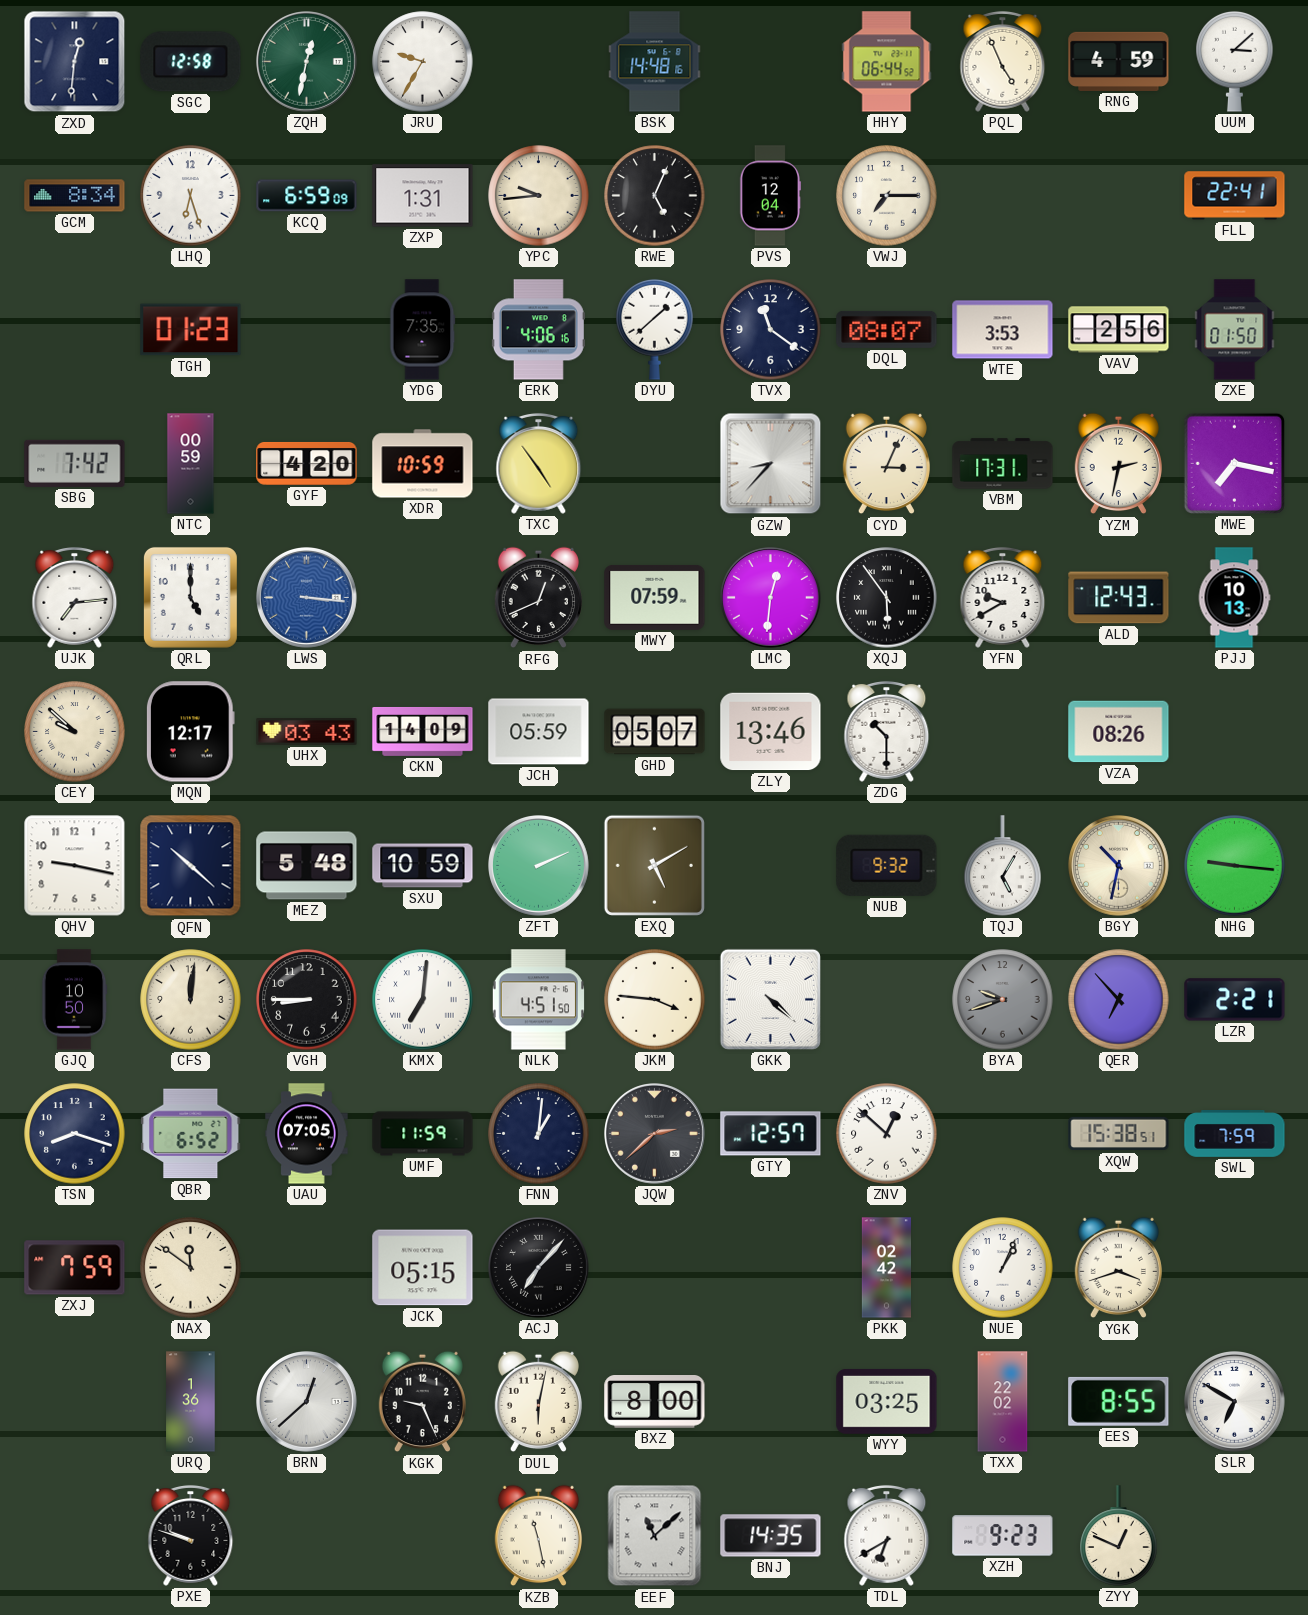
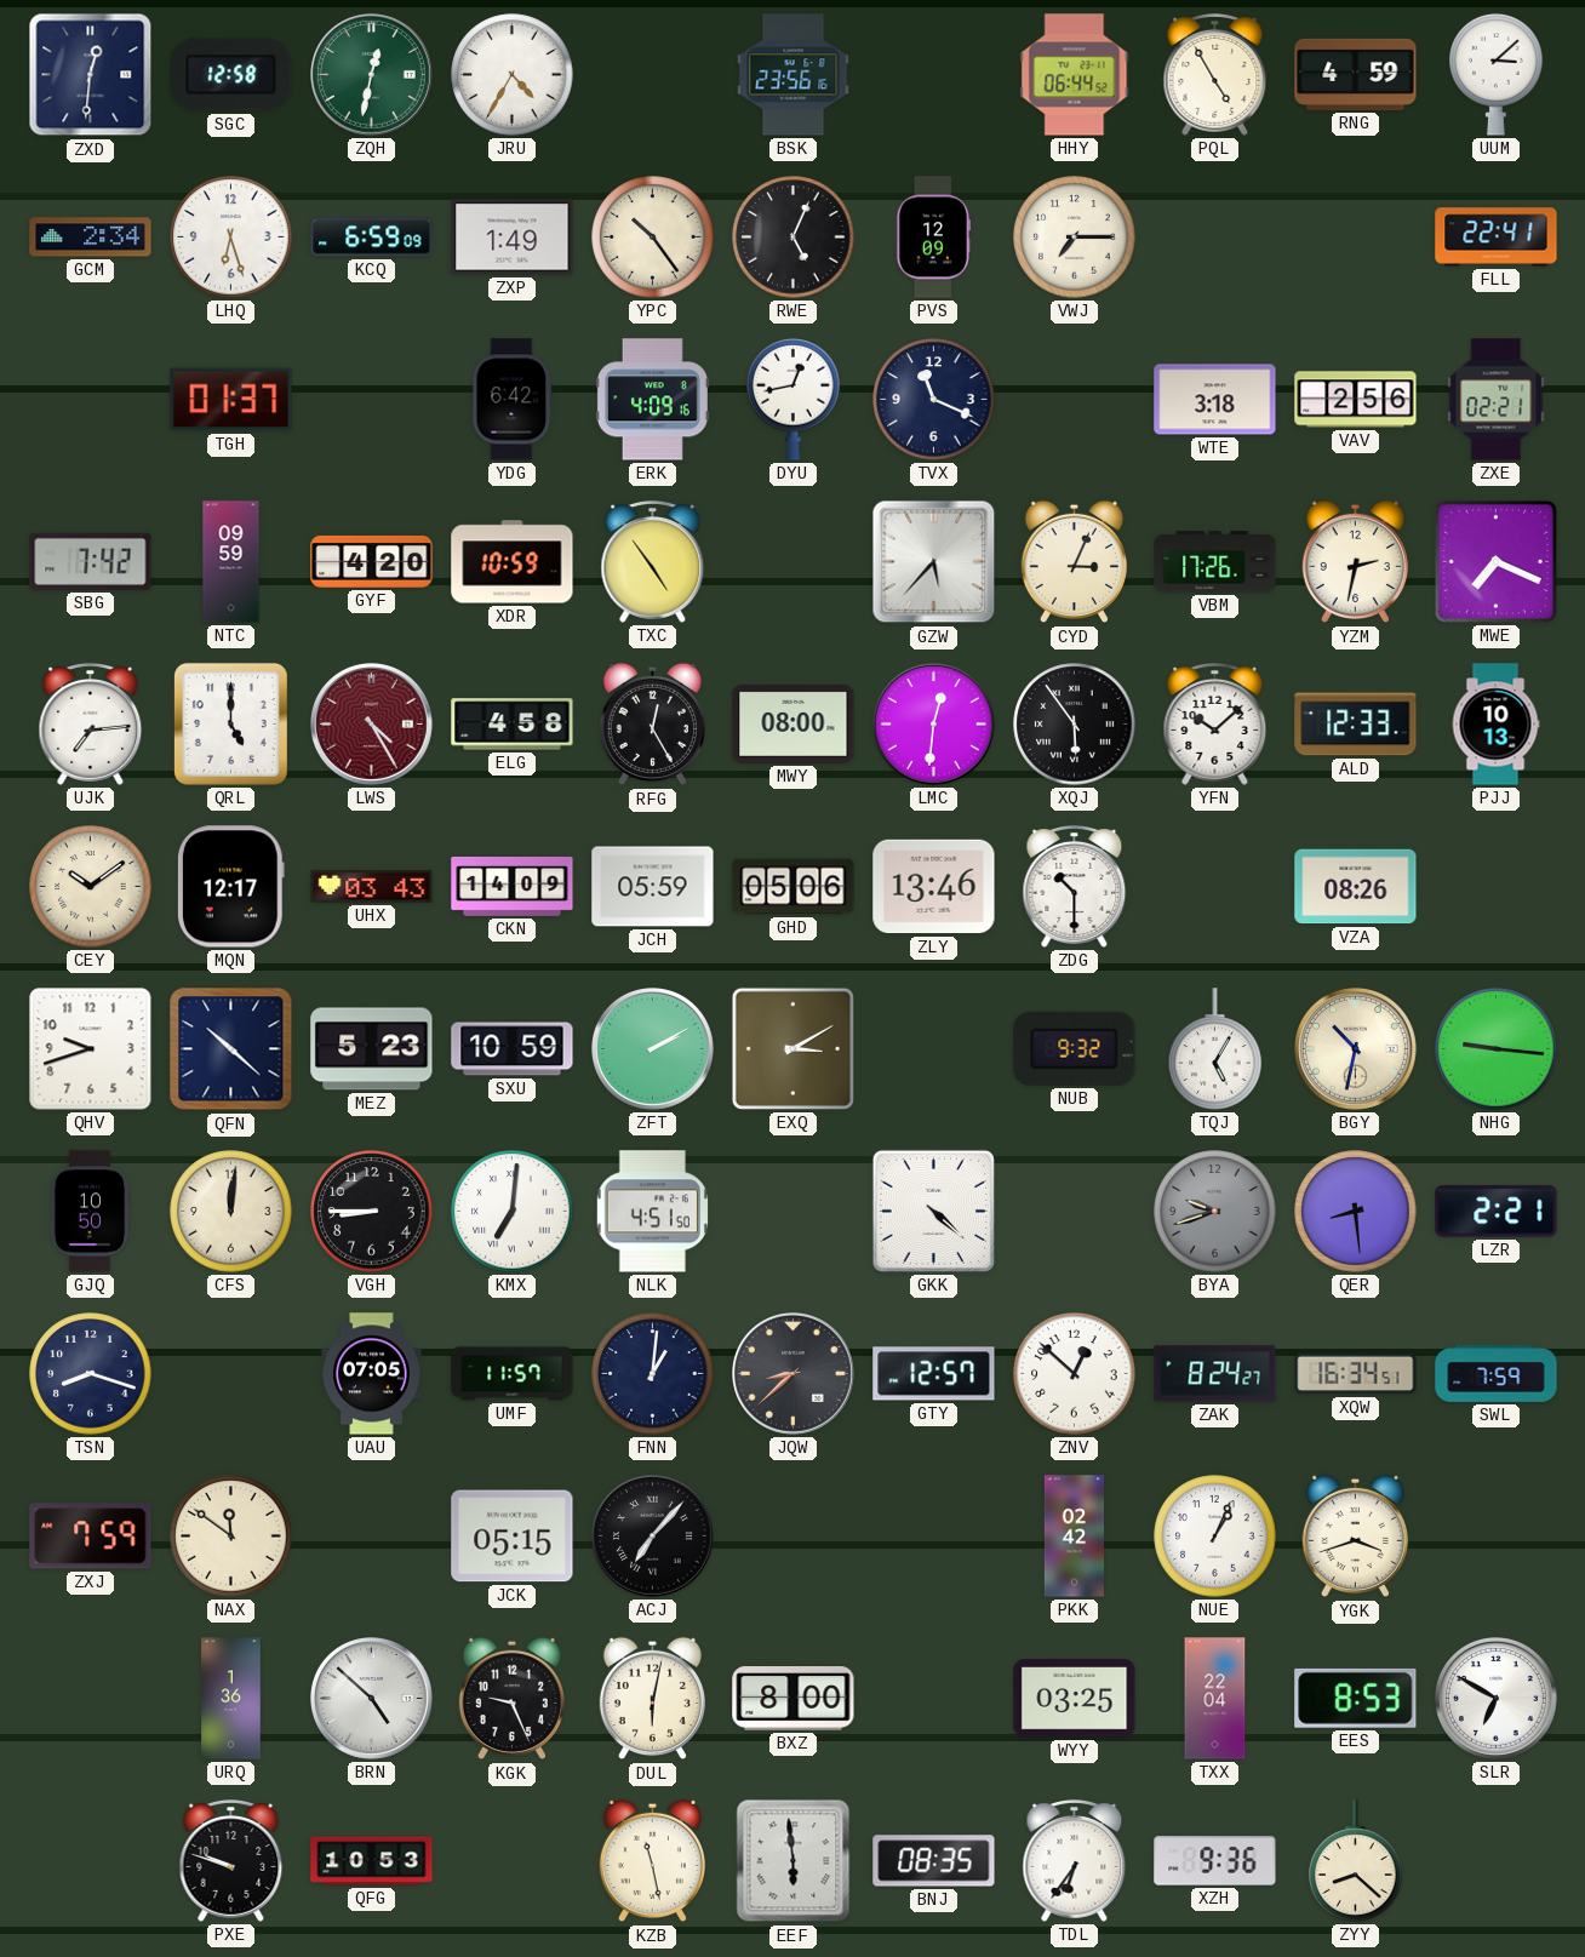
JRU: 9:35 -> 4:35
BSK: 14:48 -> 23:56
PQL: 4:56 -> 4:55
GCM: 8:34 -> 2:34
ZXP: 1:31 -> 1:49
YPC: 9:44 -> 10:24
PVS: 12:04 -> 12:09
TGH: 01:23 -> 01:37
YDG: 7:35 -> 6:42
ERK: 4:06 -> 4:09
DYU: 1:38 -> 12:43
TVX: 11:21 -> 11:19
DQL: 08:07 -> none
WTE: 3:53 -> 3:18
ZXE: 01:50 -> 02:21
NTC: 00:59 -> 09:59
GZW: 8:37 -> 5:37
VBM: 17:31 -> 17:26
MWE: 7:17 -> 7:19
LWS: 3:16 -> 4:25
LWS dial: blue -> burgundy
ELG: none -> 4:58
RFG: 12:41 -> 12:25
MWY: 07:59 -> 08:00
YFN: 9:40 -> 10:08
ALD: 12:43 -> 12:33
CEY: 9:52 -> 10:09
GHD: 05:07 -> 05:06
QHV: 9:17 -> 9:42
MEZ: 5:48 -> 5:23
ZFT: 2:11 -> 2:10
EXQ: 5:10 -> 3:10
JKM: 3:46 -> none
QER: 6:53 -> 8:29
QBR: 6:52 -> none
UMF: 11:59 -> 11:57
JQW: 2:38 -> 8:38
ZAK: none -> 8:24
XQW: 15:38 -> 16:34
BRN: 12:38 -> 4:52
TXX: 22:02 -> 22:04
EES: 8:55 -> 8:53
QFG: none -> 10:53
EEF: 11:08 -> 5:59
BNJ: 14:35 -> 08:35
TDL: 6:40 -> 6:36
XZH: 9:23 -> 9:36
ZYY: 12:49 -> 8:22
